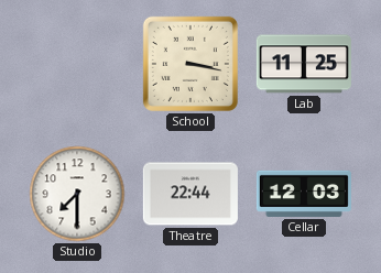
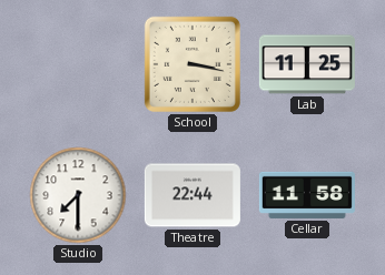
Cellar: 12:03 -> 11:58
